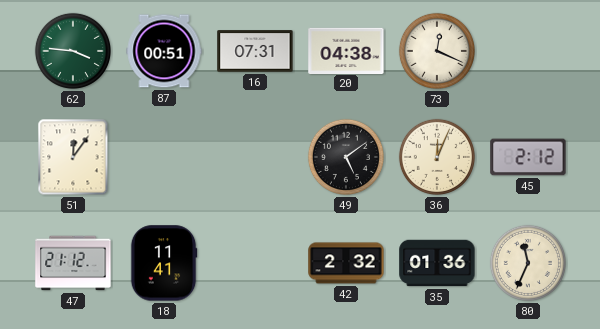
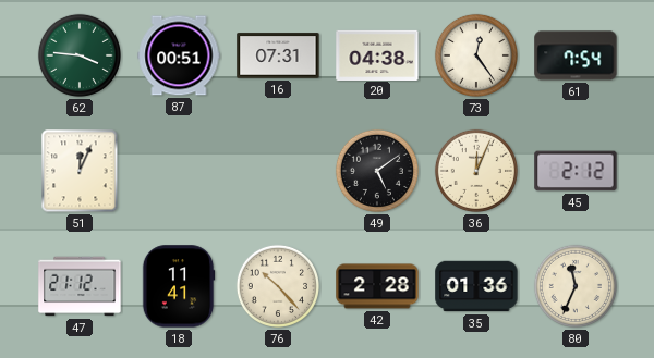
73: 12:19 -> 12:24
61: none -> 7:54
51: 12:06 -> 12:04
76: none -> 10:23
42: 2:32 -> 2:28
